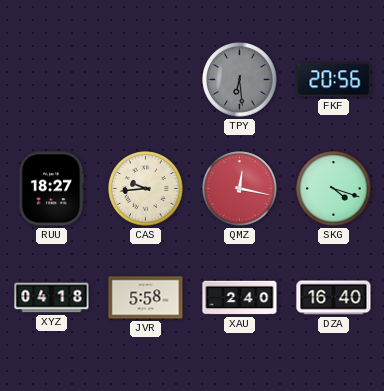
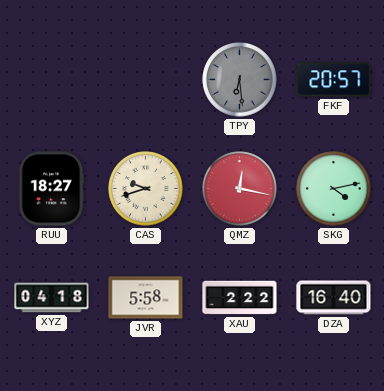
FKF: 20:56 -> 20:57
CAS: 9:44 -> 9:42
SKG: 4:18 -> 4:13
XAU: 2:40 -> 2:22
